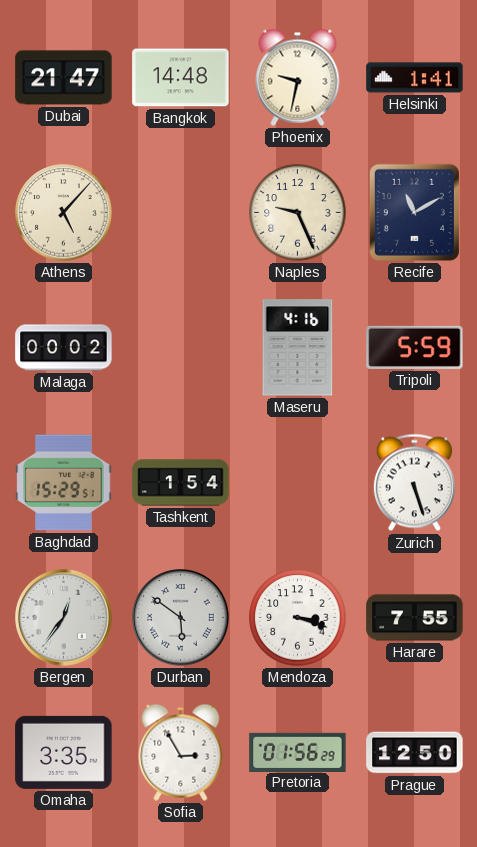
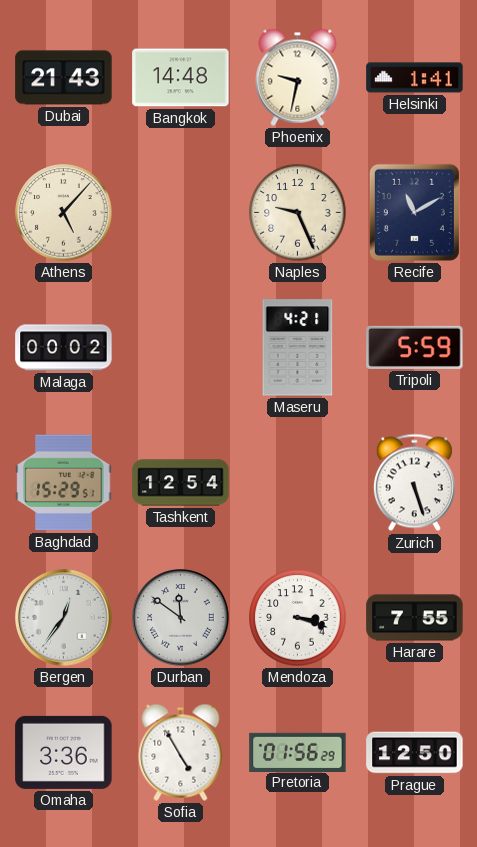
Dubai: 21:47 -> 21:43
Maseru: 4:16 -> 4:21
Tashkent: 1:54 -> 12:54
Durban: 5:51 -> 11:51
Omaha: 3:35 -> 3:36
Sofia: 2:55 -> 4:55
